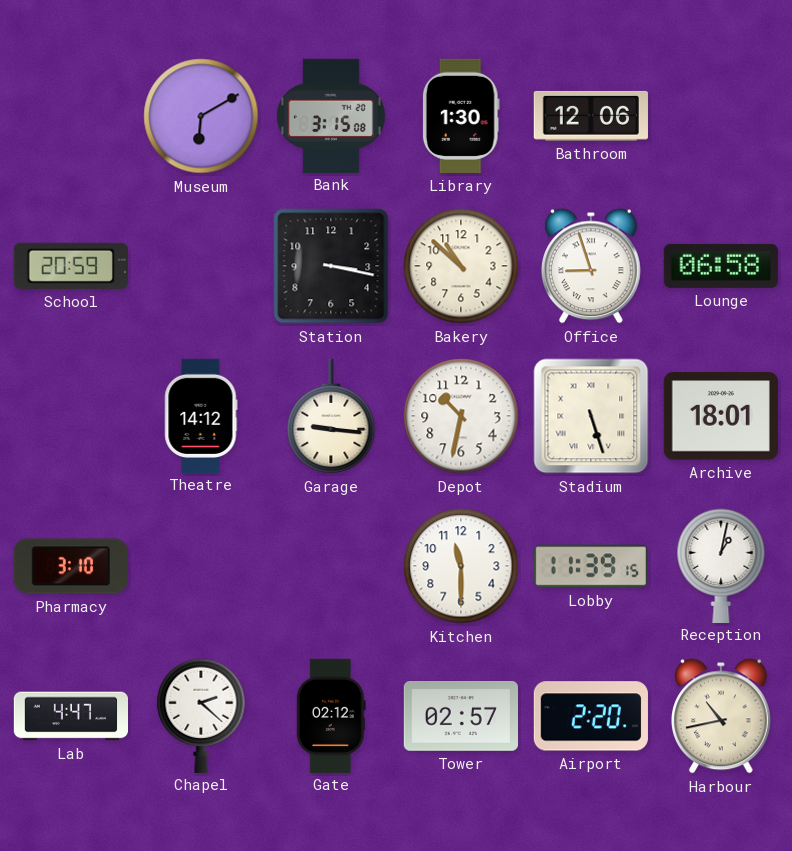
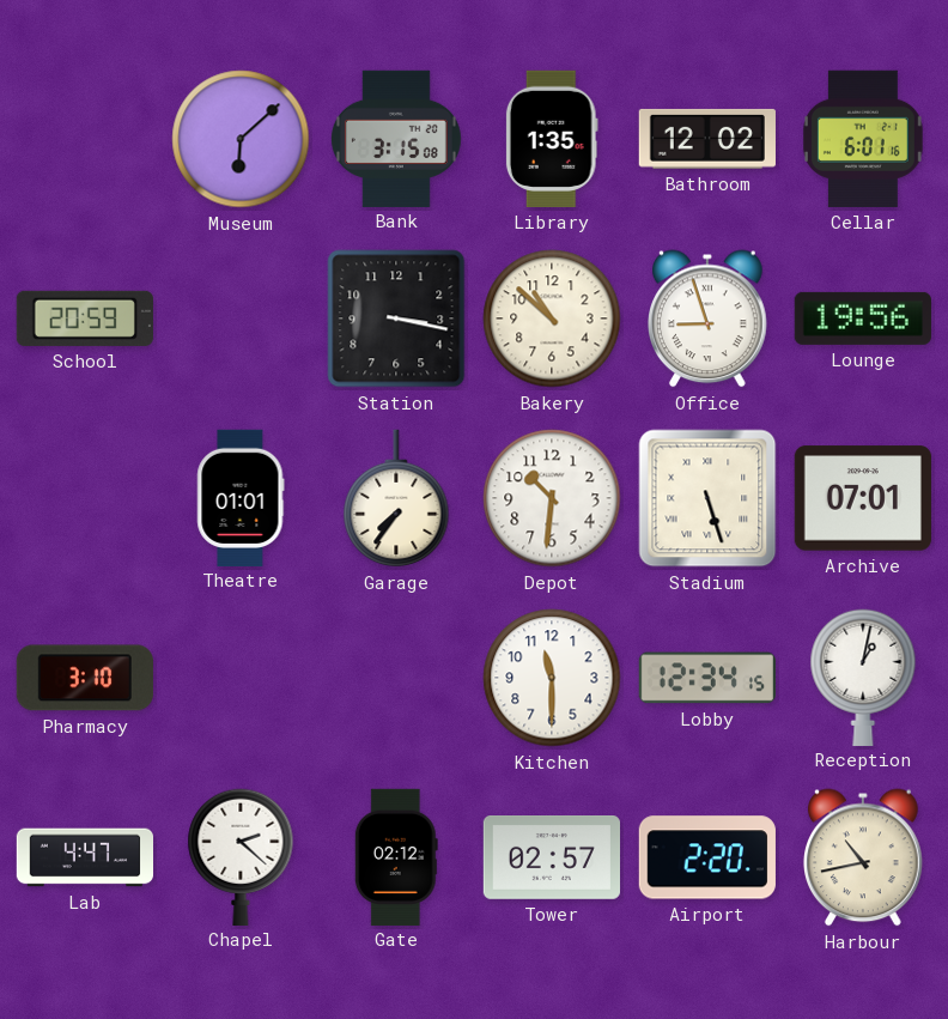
Museum: 6:10 -> 6:08
Library: 1:30 -> 1:35
Bathroom: 12:06 -> 12:02
Cellar: none -> 6:01
Lounge: 06:58 -> 19:56
Theatre: 14:12 -> 01:01
Garage: 9:16 -> 7:36
Depot: 10:32 -> 10:31
Archive: 18:01 -> 07:01
Lobby: 11:39 -> 12:34
